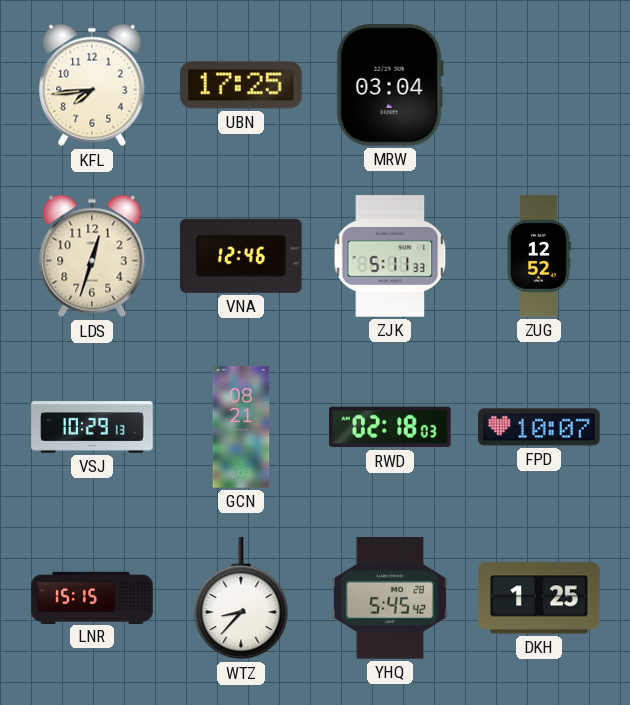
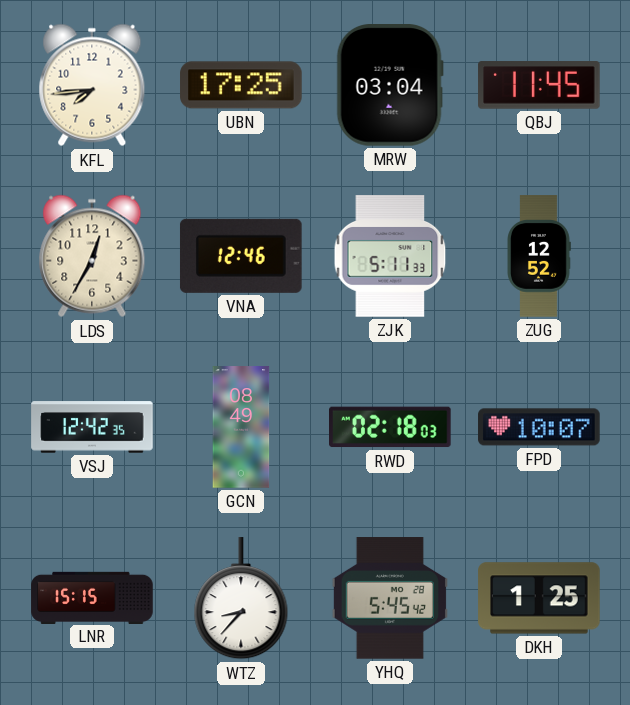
QBJ: none -> 11:45
LDS: 12:33 -> 12:35
VSJ: 10:29 -> 12:42
GCN: 08:21 -> 08:49
